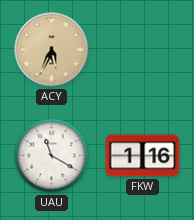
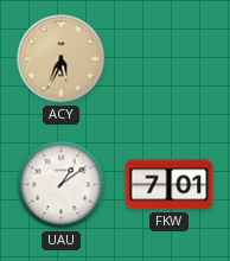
UAU: 11:20 -> 1:09
FKW: 1:16 -> 7:01
